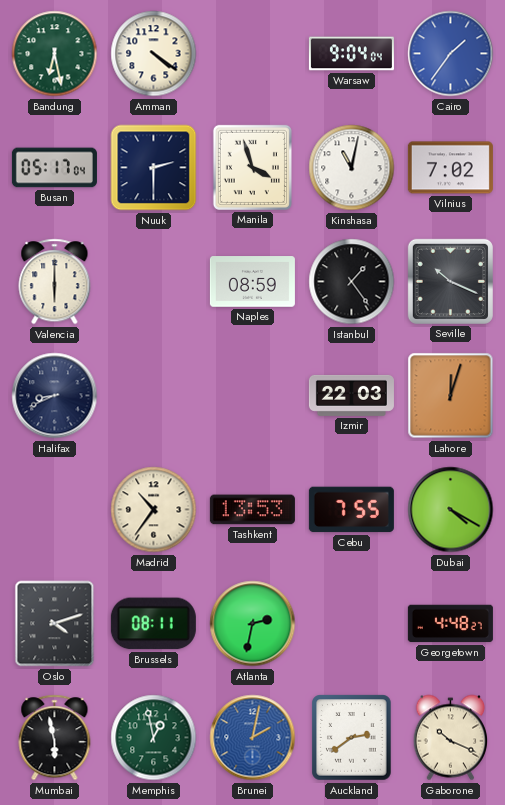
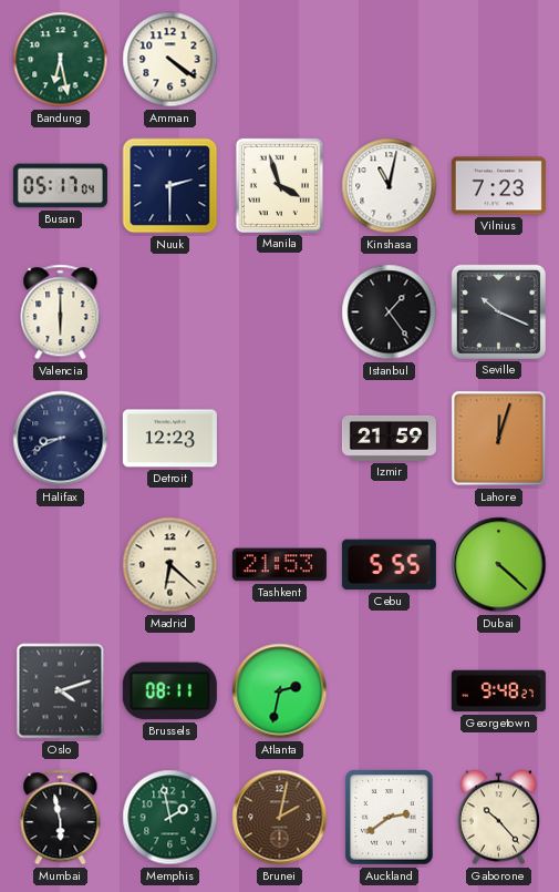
Warsaw: 9:04 -> none
Cairo: 1:36 -> none
Vilnius: 7:02 -> 7:23
Naples: 08:59 -> none
Detroit: none -> 12:23
Izmir: 22:03 -> 21:59
Madrid: 10:36 -> 6:22
Tashkent: 13:53 -> 21:53
Cebu: 7:55 -> 5:55
Dubai: 4:20 -> 4:22
Georgetown: 4:48 -> 9:48
Memphis: 12:58 -> 1:58
Brunei dial: blue -> brown
Gaborone: 10:19 -> 10:23
